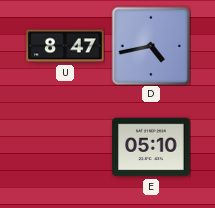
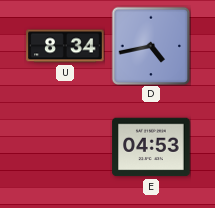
U: 8:47 -> 8:34
E: 05:10 -> 04:53
